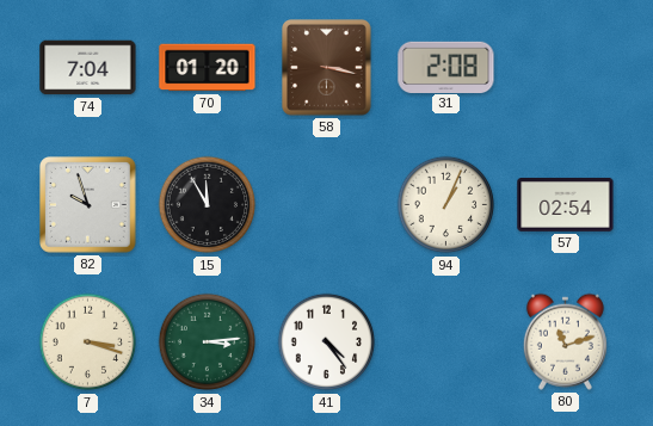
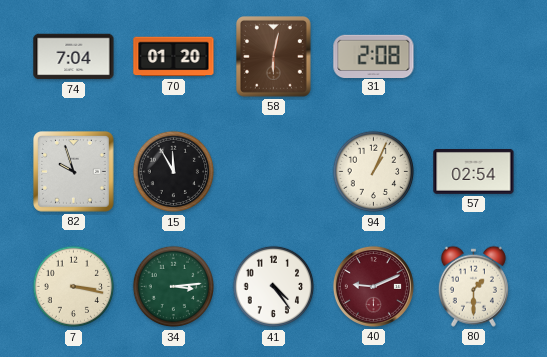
58: 3:17 -> 6:02
7: 3:18 -> 3:17
40: none -> 9:11
80: 11:12 -> 1:30
